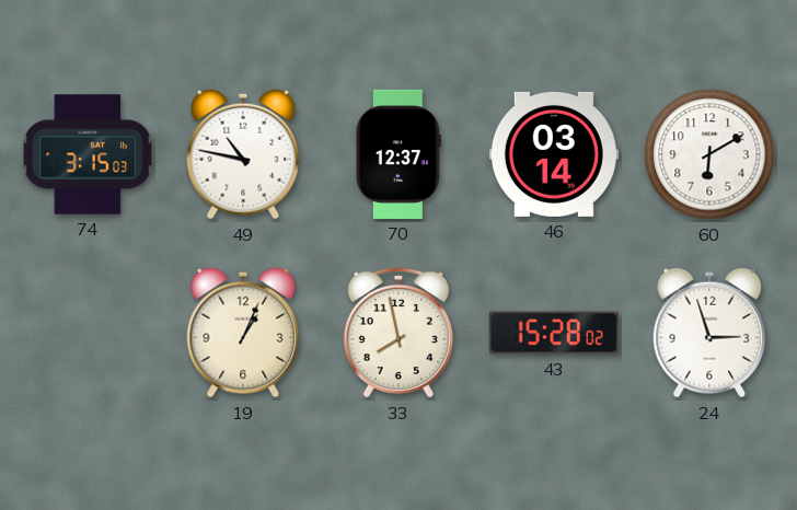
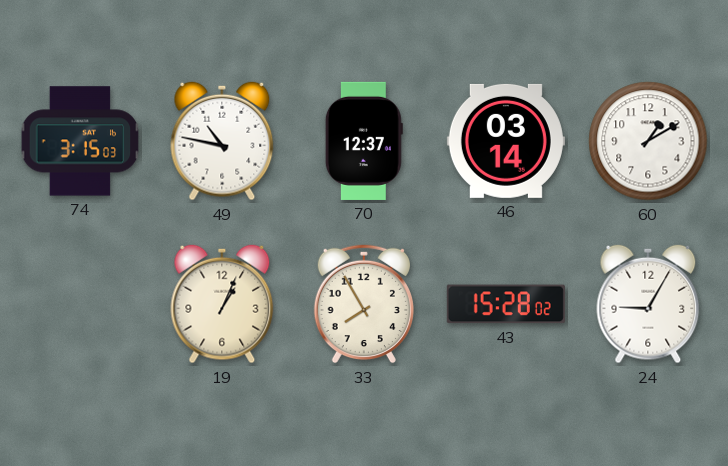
60: 6:10 -> 1:10
33: 7:58 -> 7:55
24: 2:57 -> 9:05
